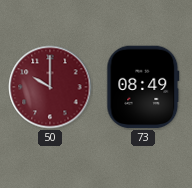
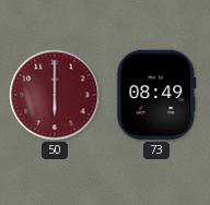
50: 10:00 -> 6:00
